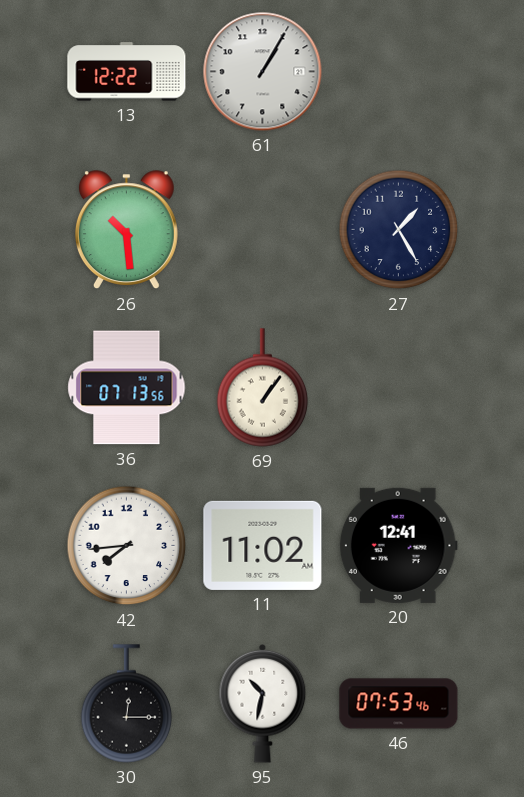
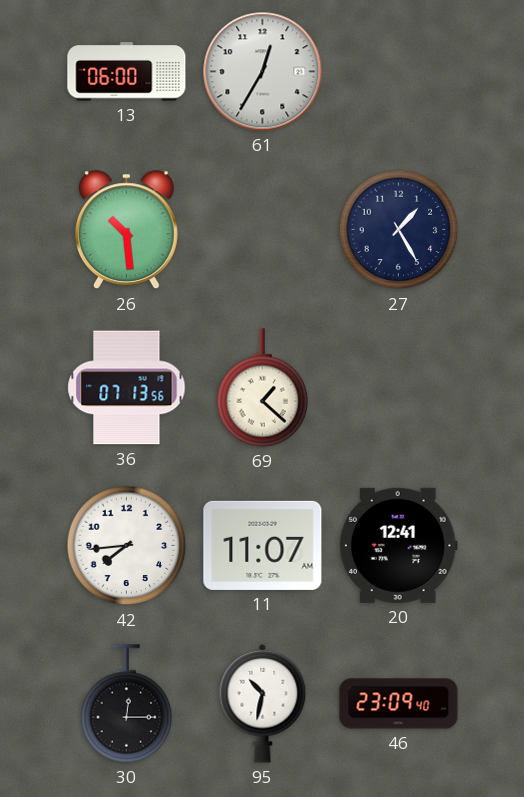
13: 12:22 -> 06:00
61: 1:05 -> 12:35
69: 1:06 -> 1:22
11: 11:02 -> 11:07
46: 07:53 -> 23:09
